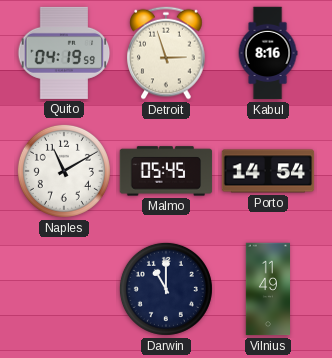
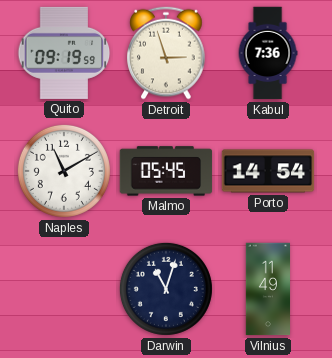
Quito: 04:19 -> 09:19
Kabul: 8:16 -> 7:36
Darwin: 11:00 -> 11:03
